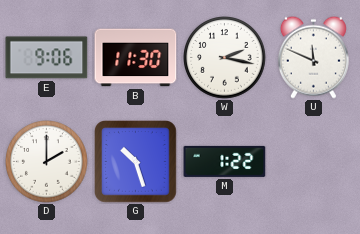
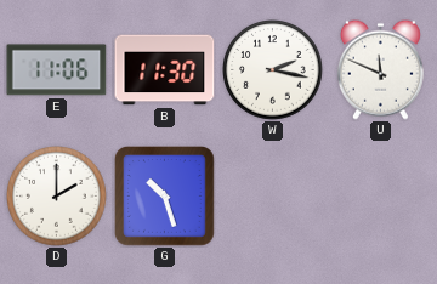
E: 9:06 -> 11:06
M: 1:22 -> none
